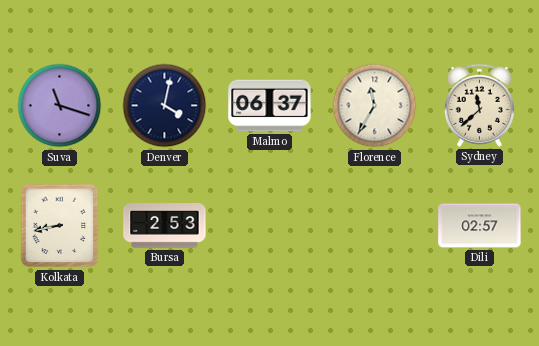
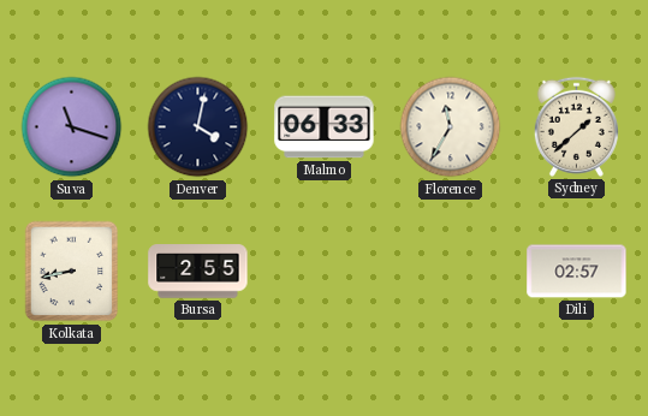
Malmo: 06:37 -> 06:33
Sydney: 11:38 -> 1:38
Bursa: 2:53 -> 2:55
